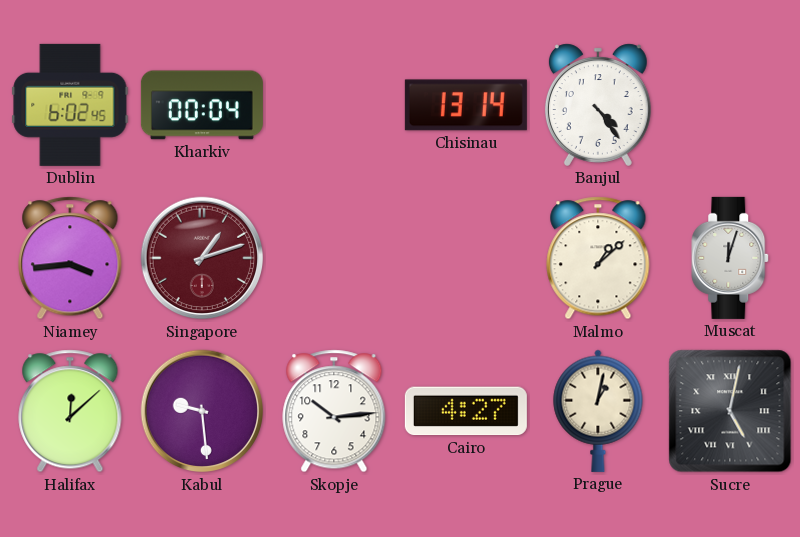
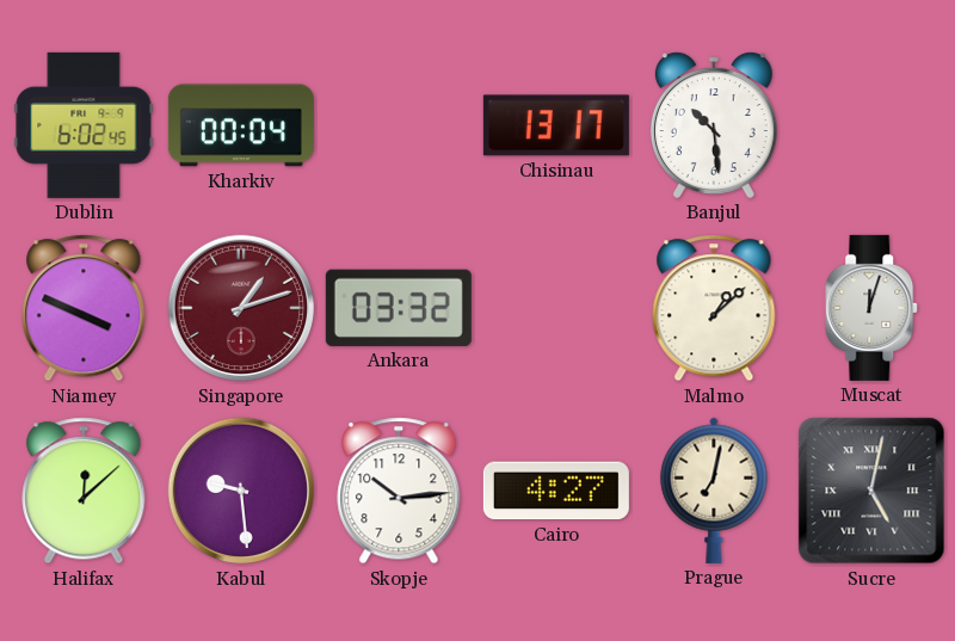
Chisinau: 13:14 -> 13:17
Banjul: 4:24 -> 10:29
Niamey: 3:44 -> 3:49
Ankara: none -> 03:32
Prague: 1:02 -> 7:02
